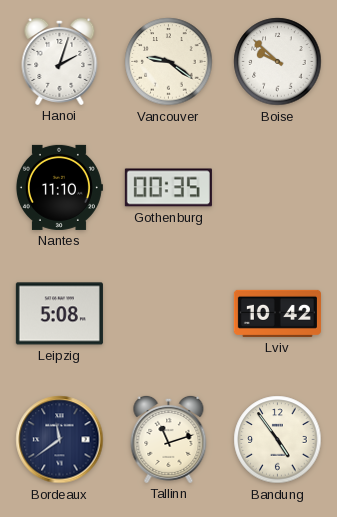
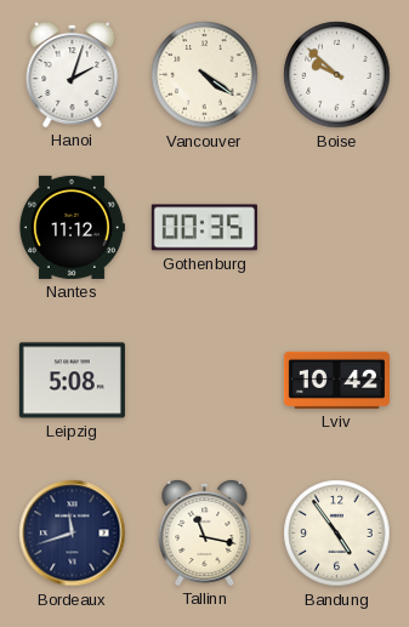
Vancouver: 9:21 -> 4:21
Nantes: 11:10 -> 11:12
Bordeaux: 11:39 -> 11:42
Tallinn: 11:12 -> 11:17
